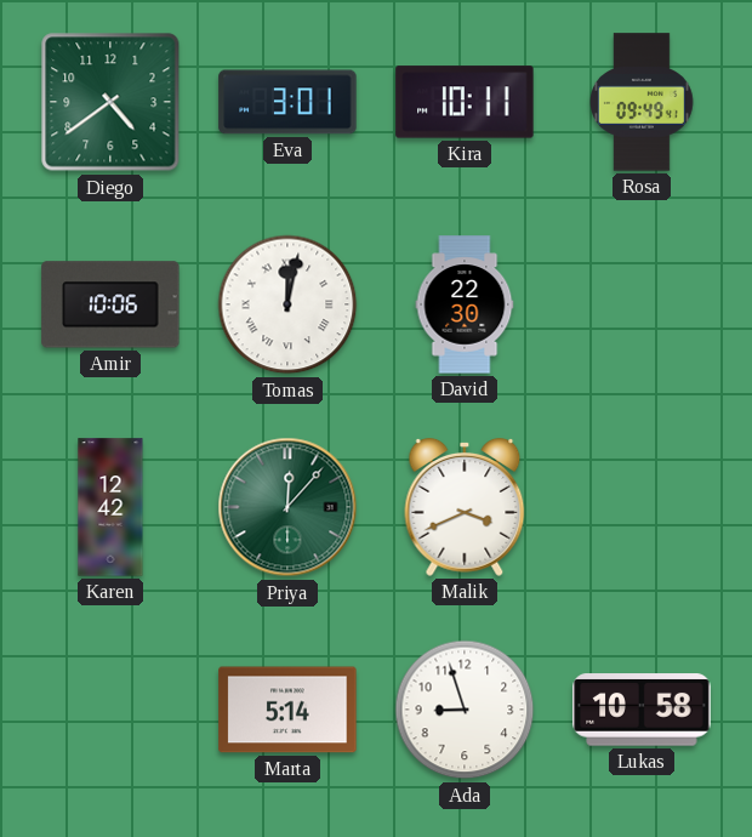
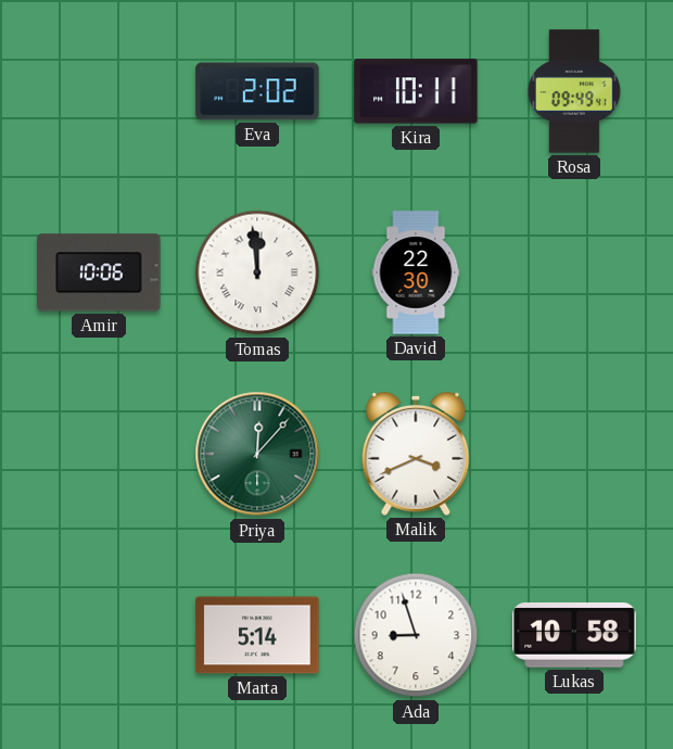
Diego: 4:39 -> none
Eva: 3:01 -> 2:02
Tomas: 12:02 -> 11:59
Karen: 12:42 -> none
